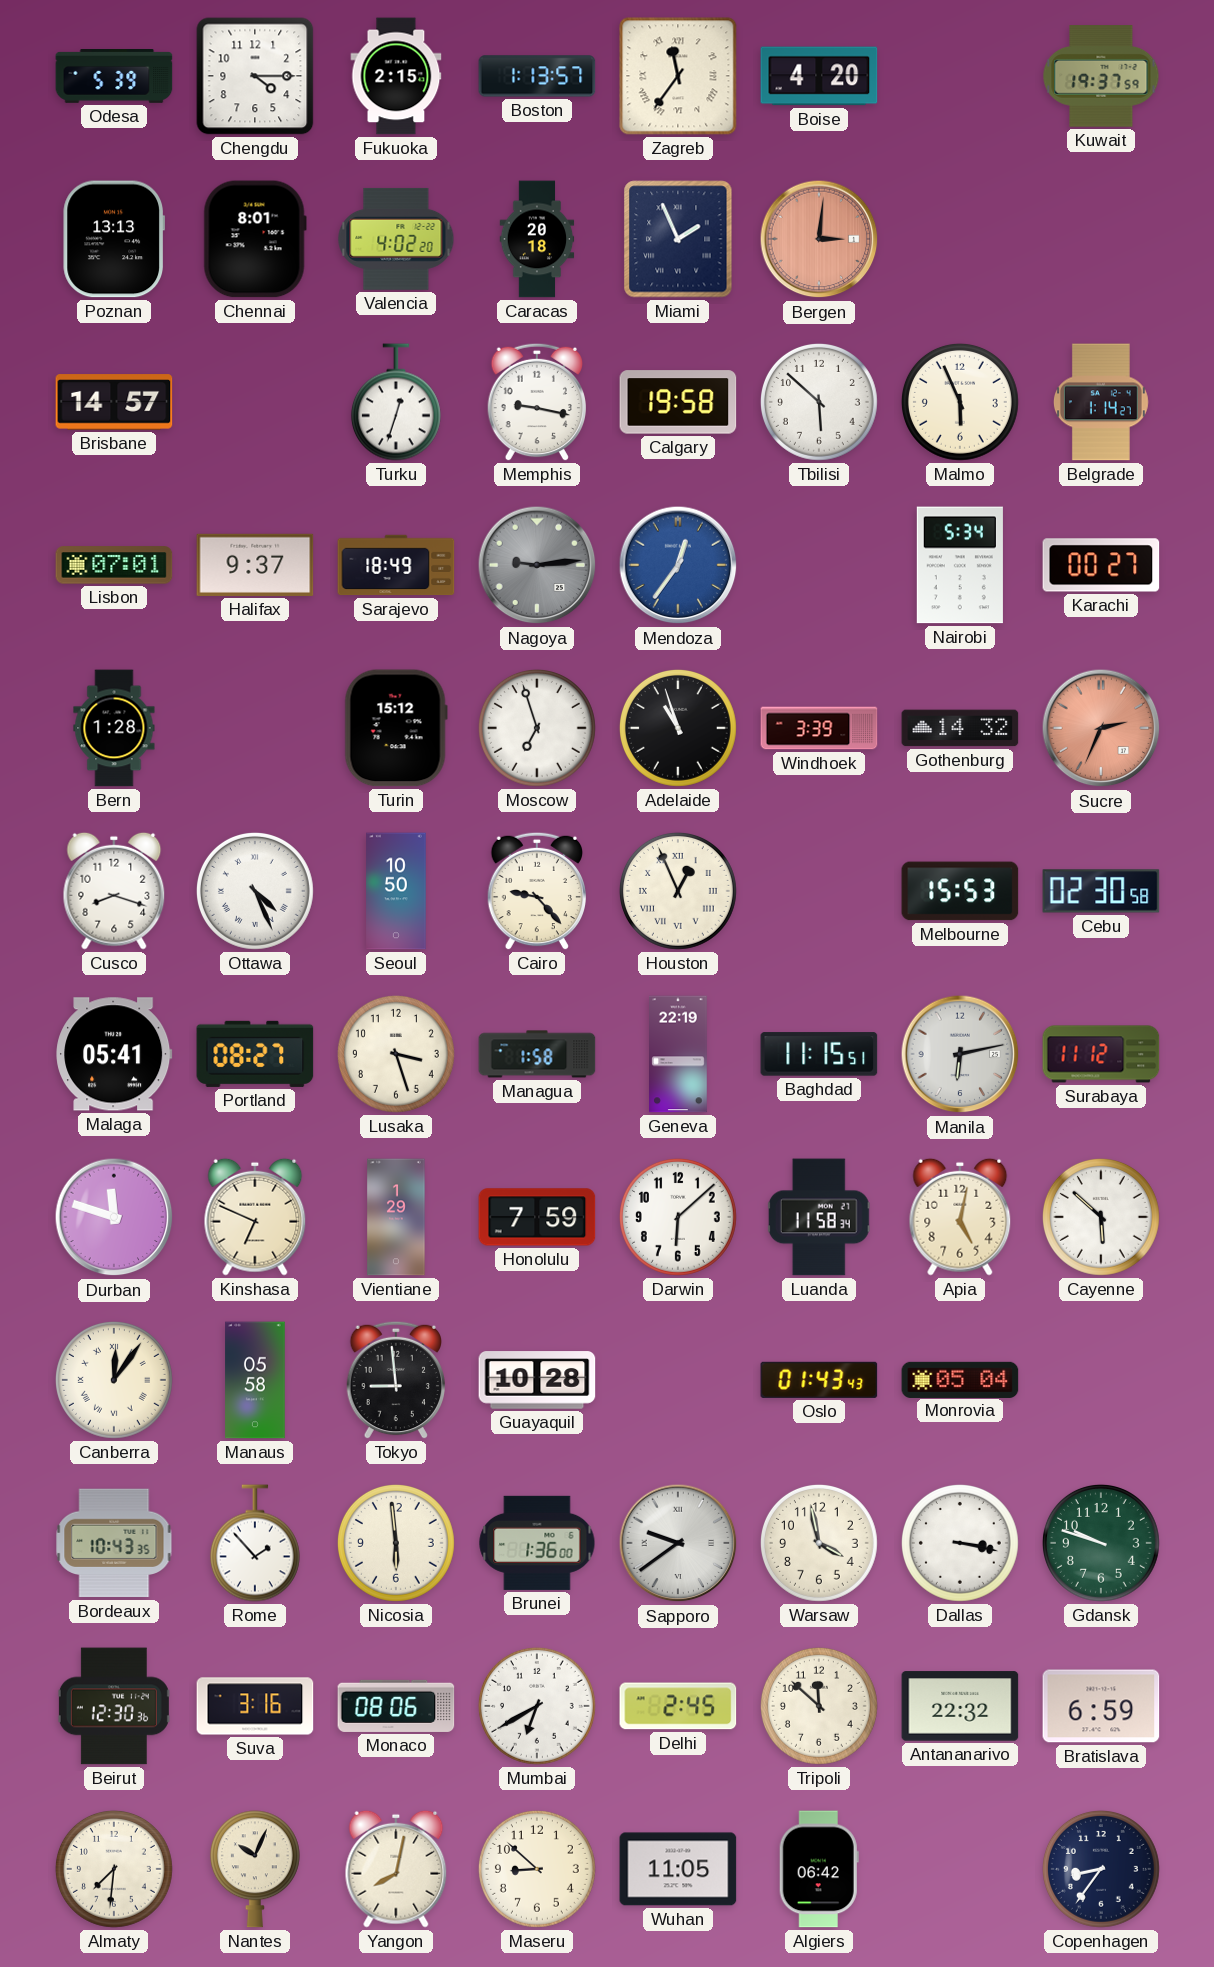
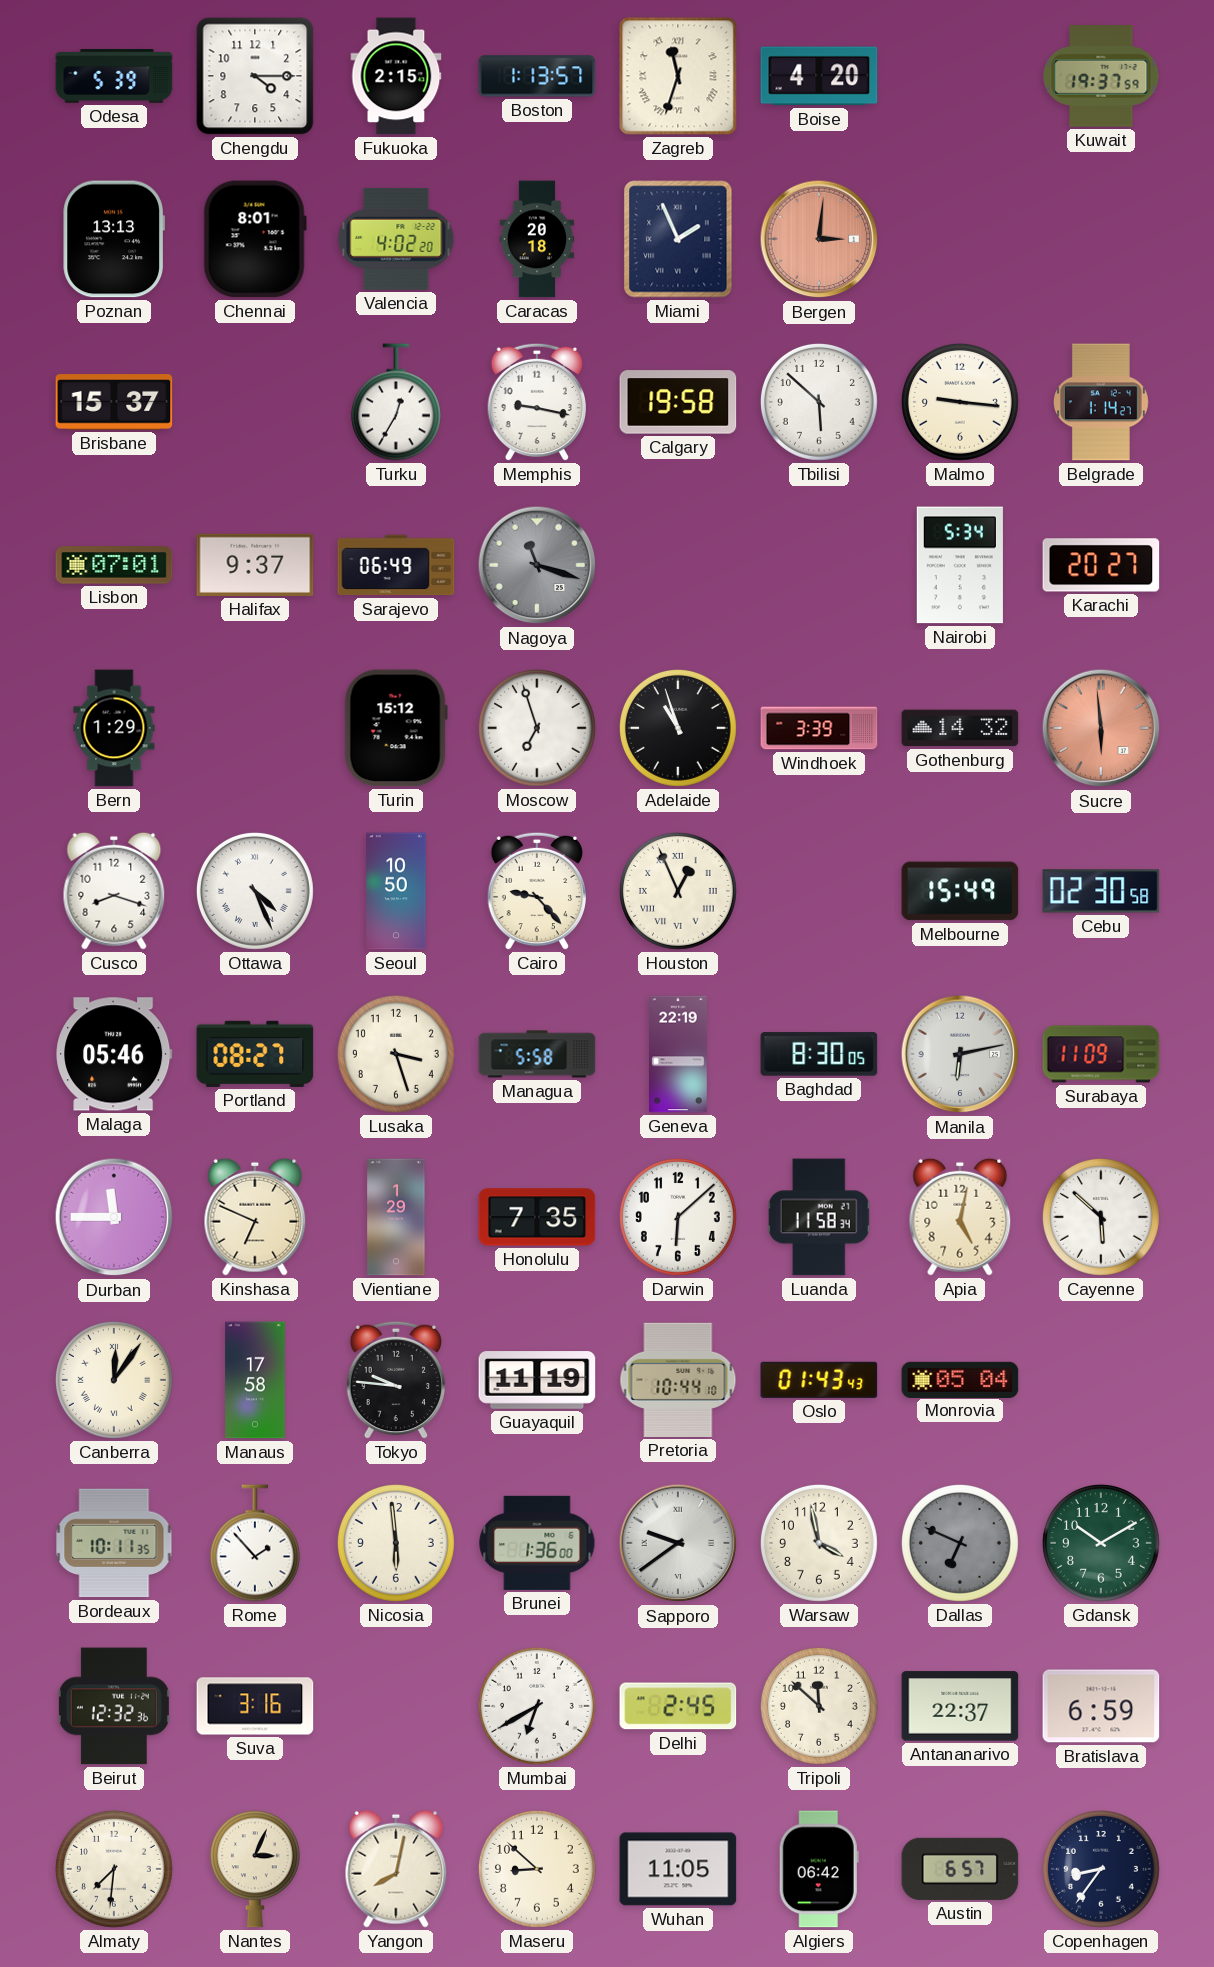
Zagreb: 11:36 -> 11:33
Brisbane: 14:57 -> 15:37
Turku: 12:33 -> 12:35
Malmo: 5:56 -> 9:16
Sarajevo: 18:49 -> 06:49
Nagoya: 9:14 -> 11:18
Mendoza: 12:36 -> none
Karachi: 00:27 -> 20:27
Bern: 1:28 -> 1:29
Sucre: 2:34 -> 5:59
Melbourne: 15:53 -> 15:49
Malaga: 05:41 -> 05:46
Managua: 1:58 -> 5:58
Baghdad: 11:15 -> 8:30
Surabaya: 11:12 -> 11:09
Durban: 11:48 -> 11:45
Honolulu: 7:59 -> 7:35
Manaus: 05:58 -> 17:58
Tokyo: 8:59 -> 9:46
Guayaquil: 10:28 -> 11:19
Pretoria: none -> 10:44
Bordeaux: 10:43 -> 10:11
Dallas: 3:17 -> 6:49
Dallas dial: white -> grey
Gdansk: 9:48 -> 10:10
Beirut: 12:30 -> 12:32
Monaco: 08:06 -> none
Antananarivo: 22:32 -> 22:37
Nantes: 10:04 -> 3:04
Austin: none -> 6:57
